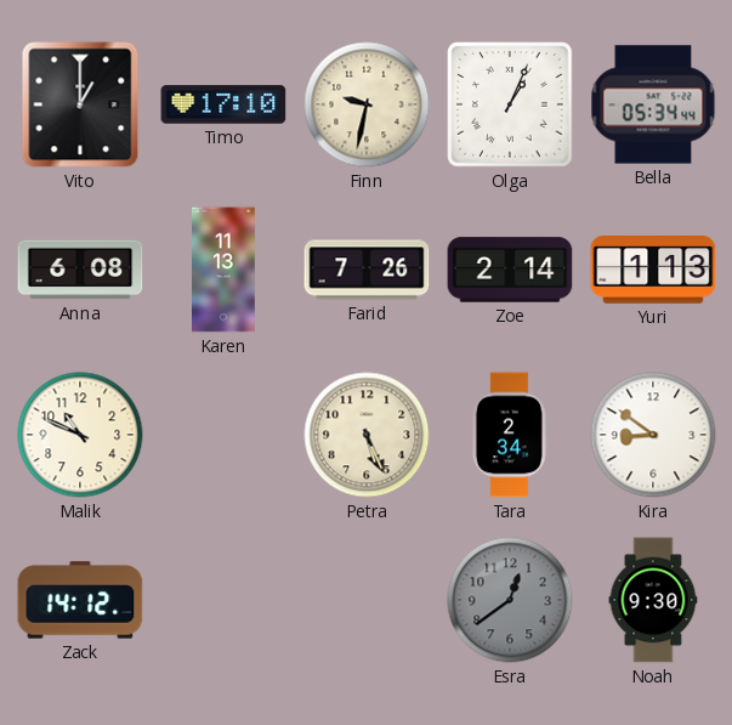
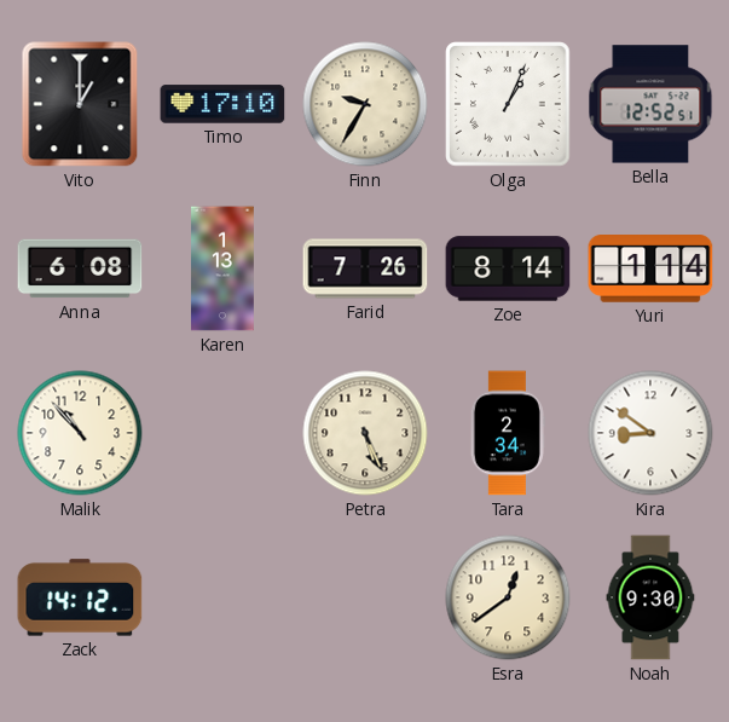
Finn: 9:32 -> 9:35
Bella: 05:34 -> 12:52
Karen: 11:13 -> 1:13
Zoe: 2:14 -> 8:14
Yuri: 1:13 -> 1:14
Malik: 10:49 -> 10:53
Esra dial: grey -> cream
